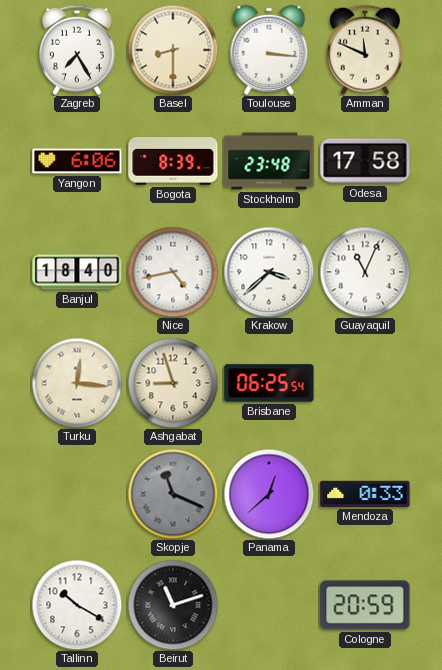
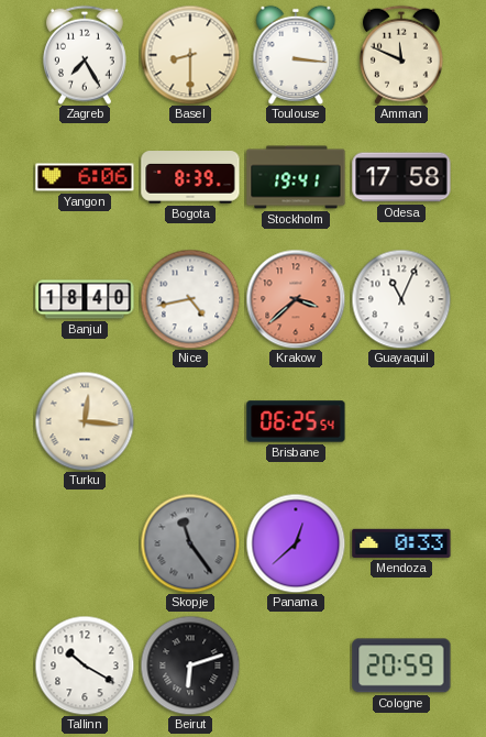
Stockholm: 23:48 -> 19:41
Krakow dial: white -> salmon
Ashgabat: 8:57 -> none
Skopje: 11:19 -> 11:24
Beirut: 11:12 -> 6:12
